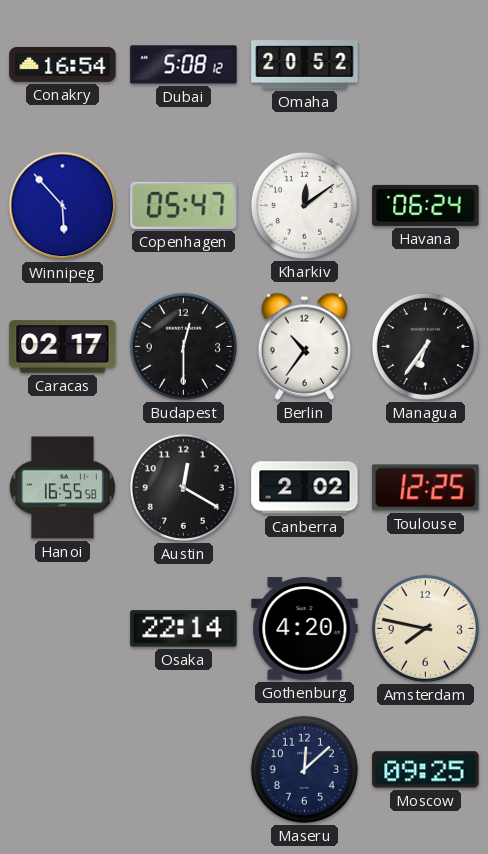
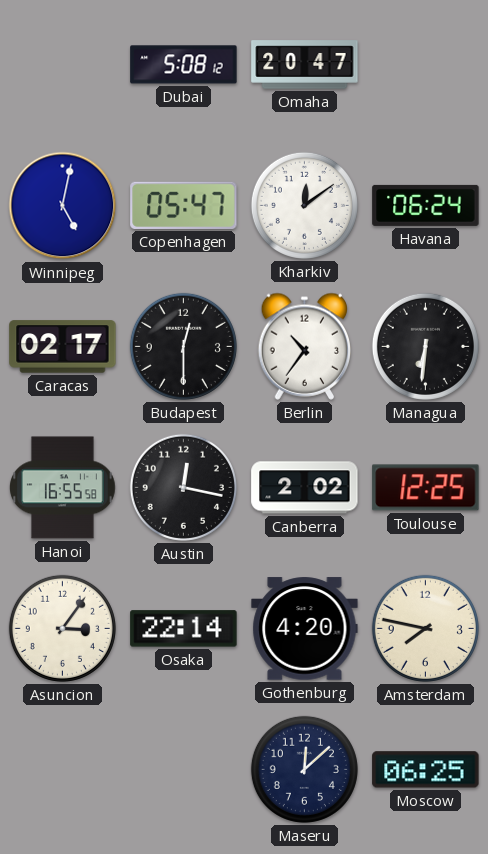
Conakry: 16:54 -> none
Omaha: 20:52 -> 20:47
Winnipeg: 5:53 -> 5:02
Managua: 6:36 -> 6:31
Austin: 12:20 -> 12:17
Asuncion: none -> 3:06
Moscow: 09:25 -> 06:25
